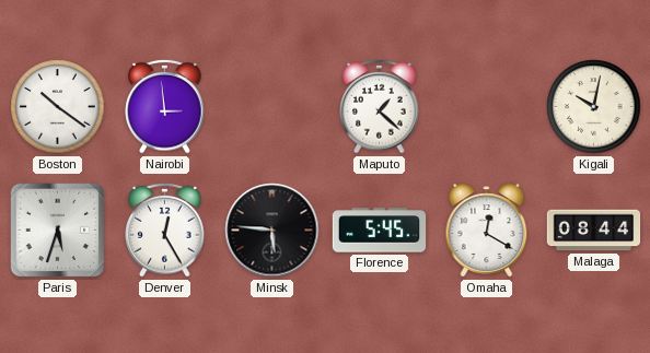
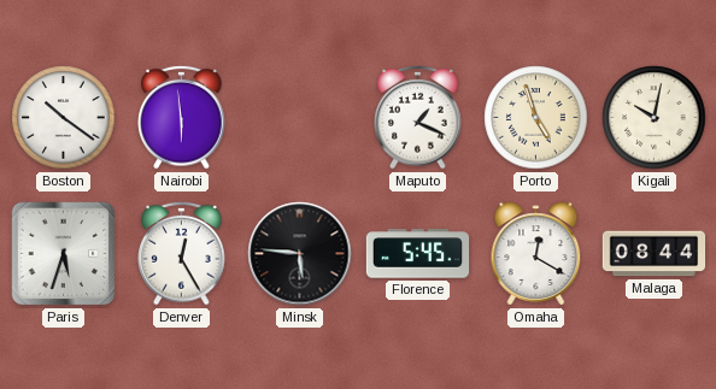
Nairobi: 2:59 -> 5:59
Maputo: 1:22 -> 1:19
Porto: none -> 4:57
